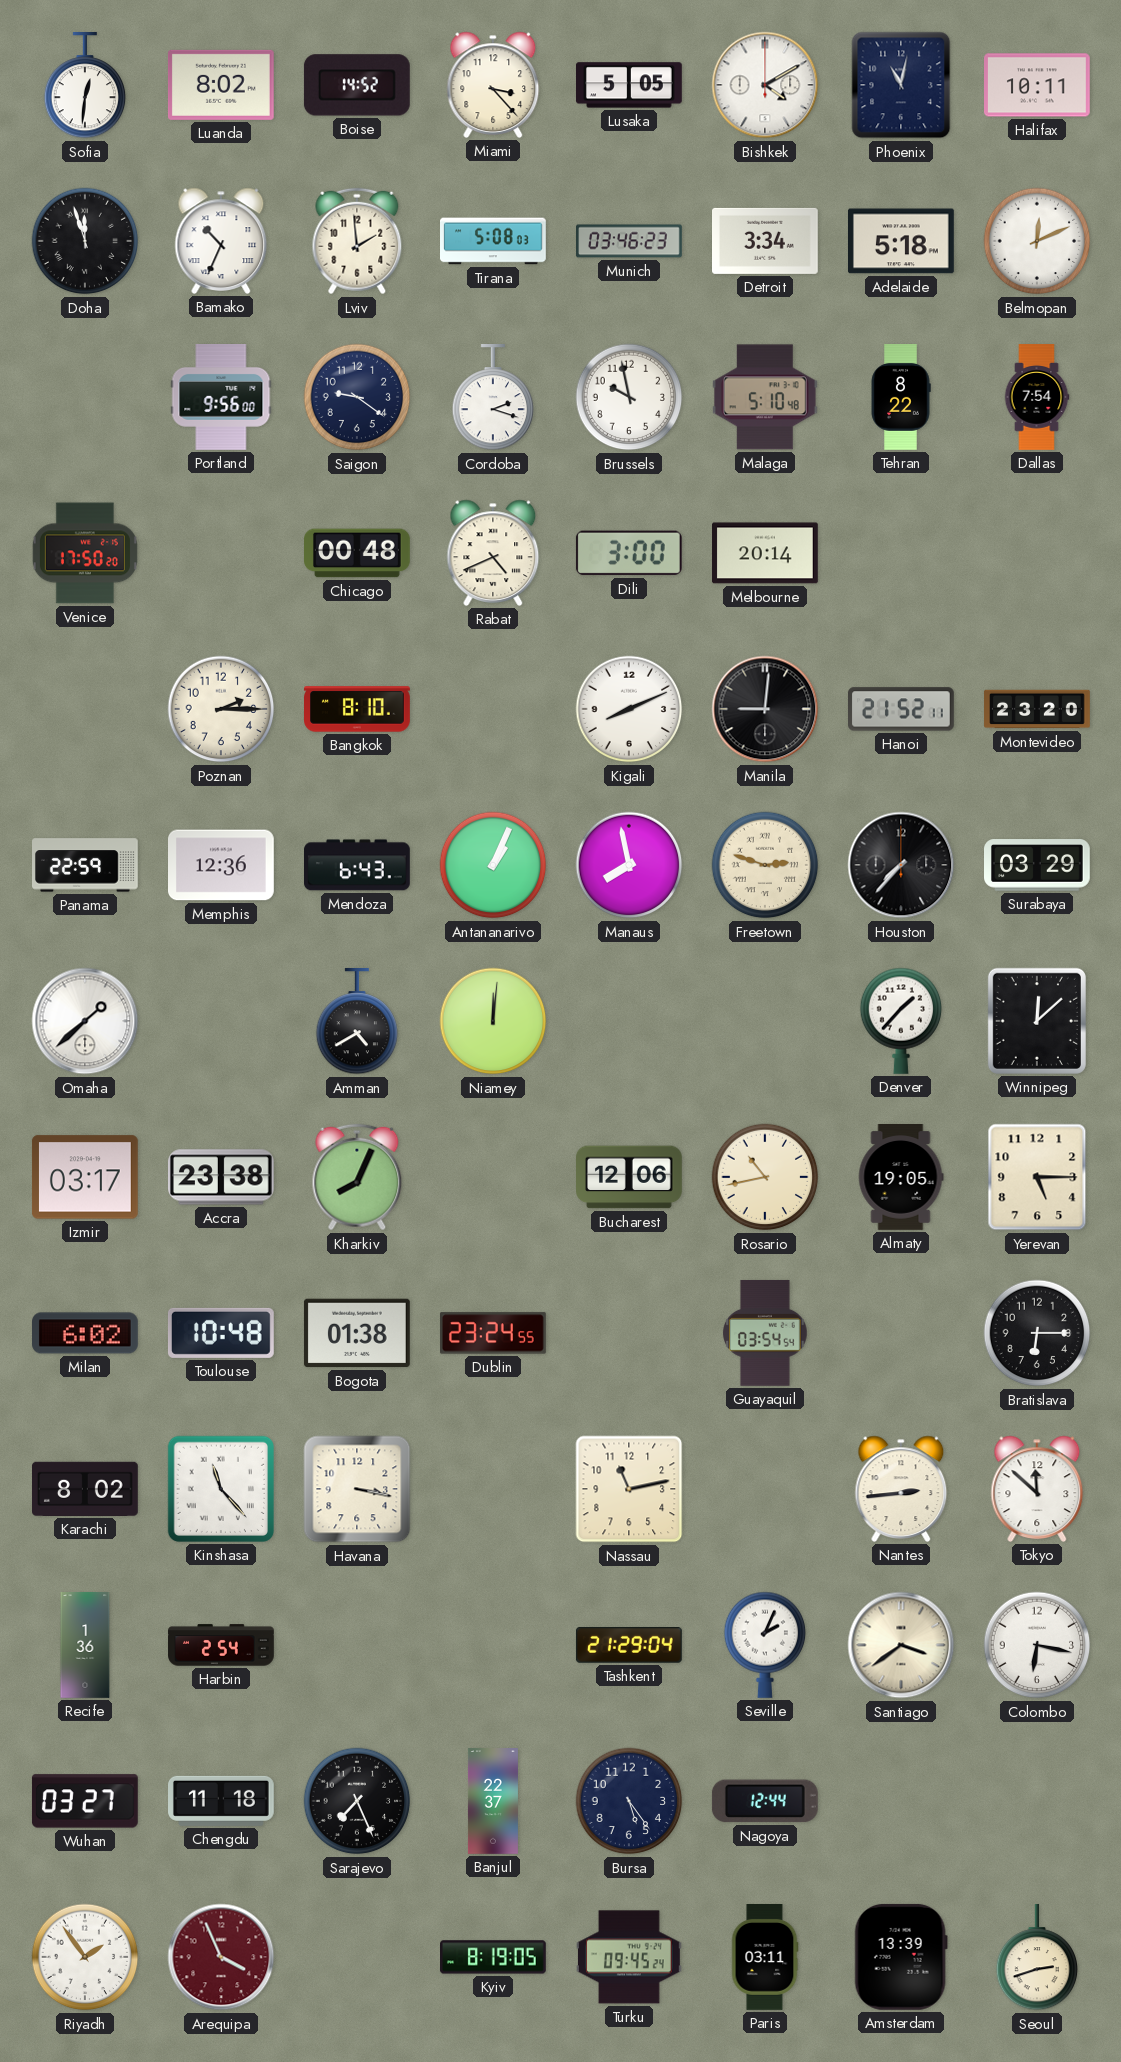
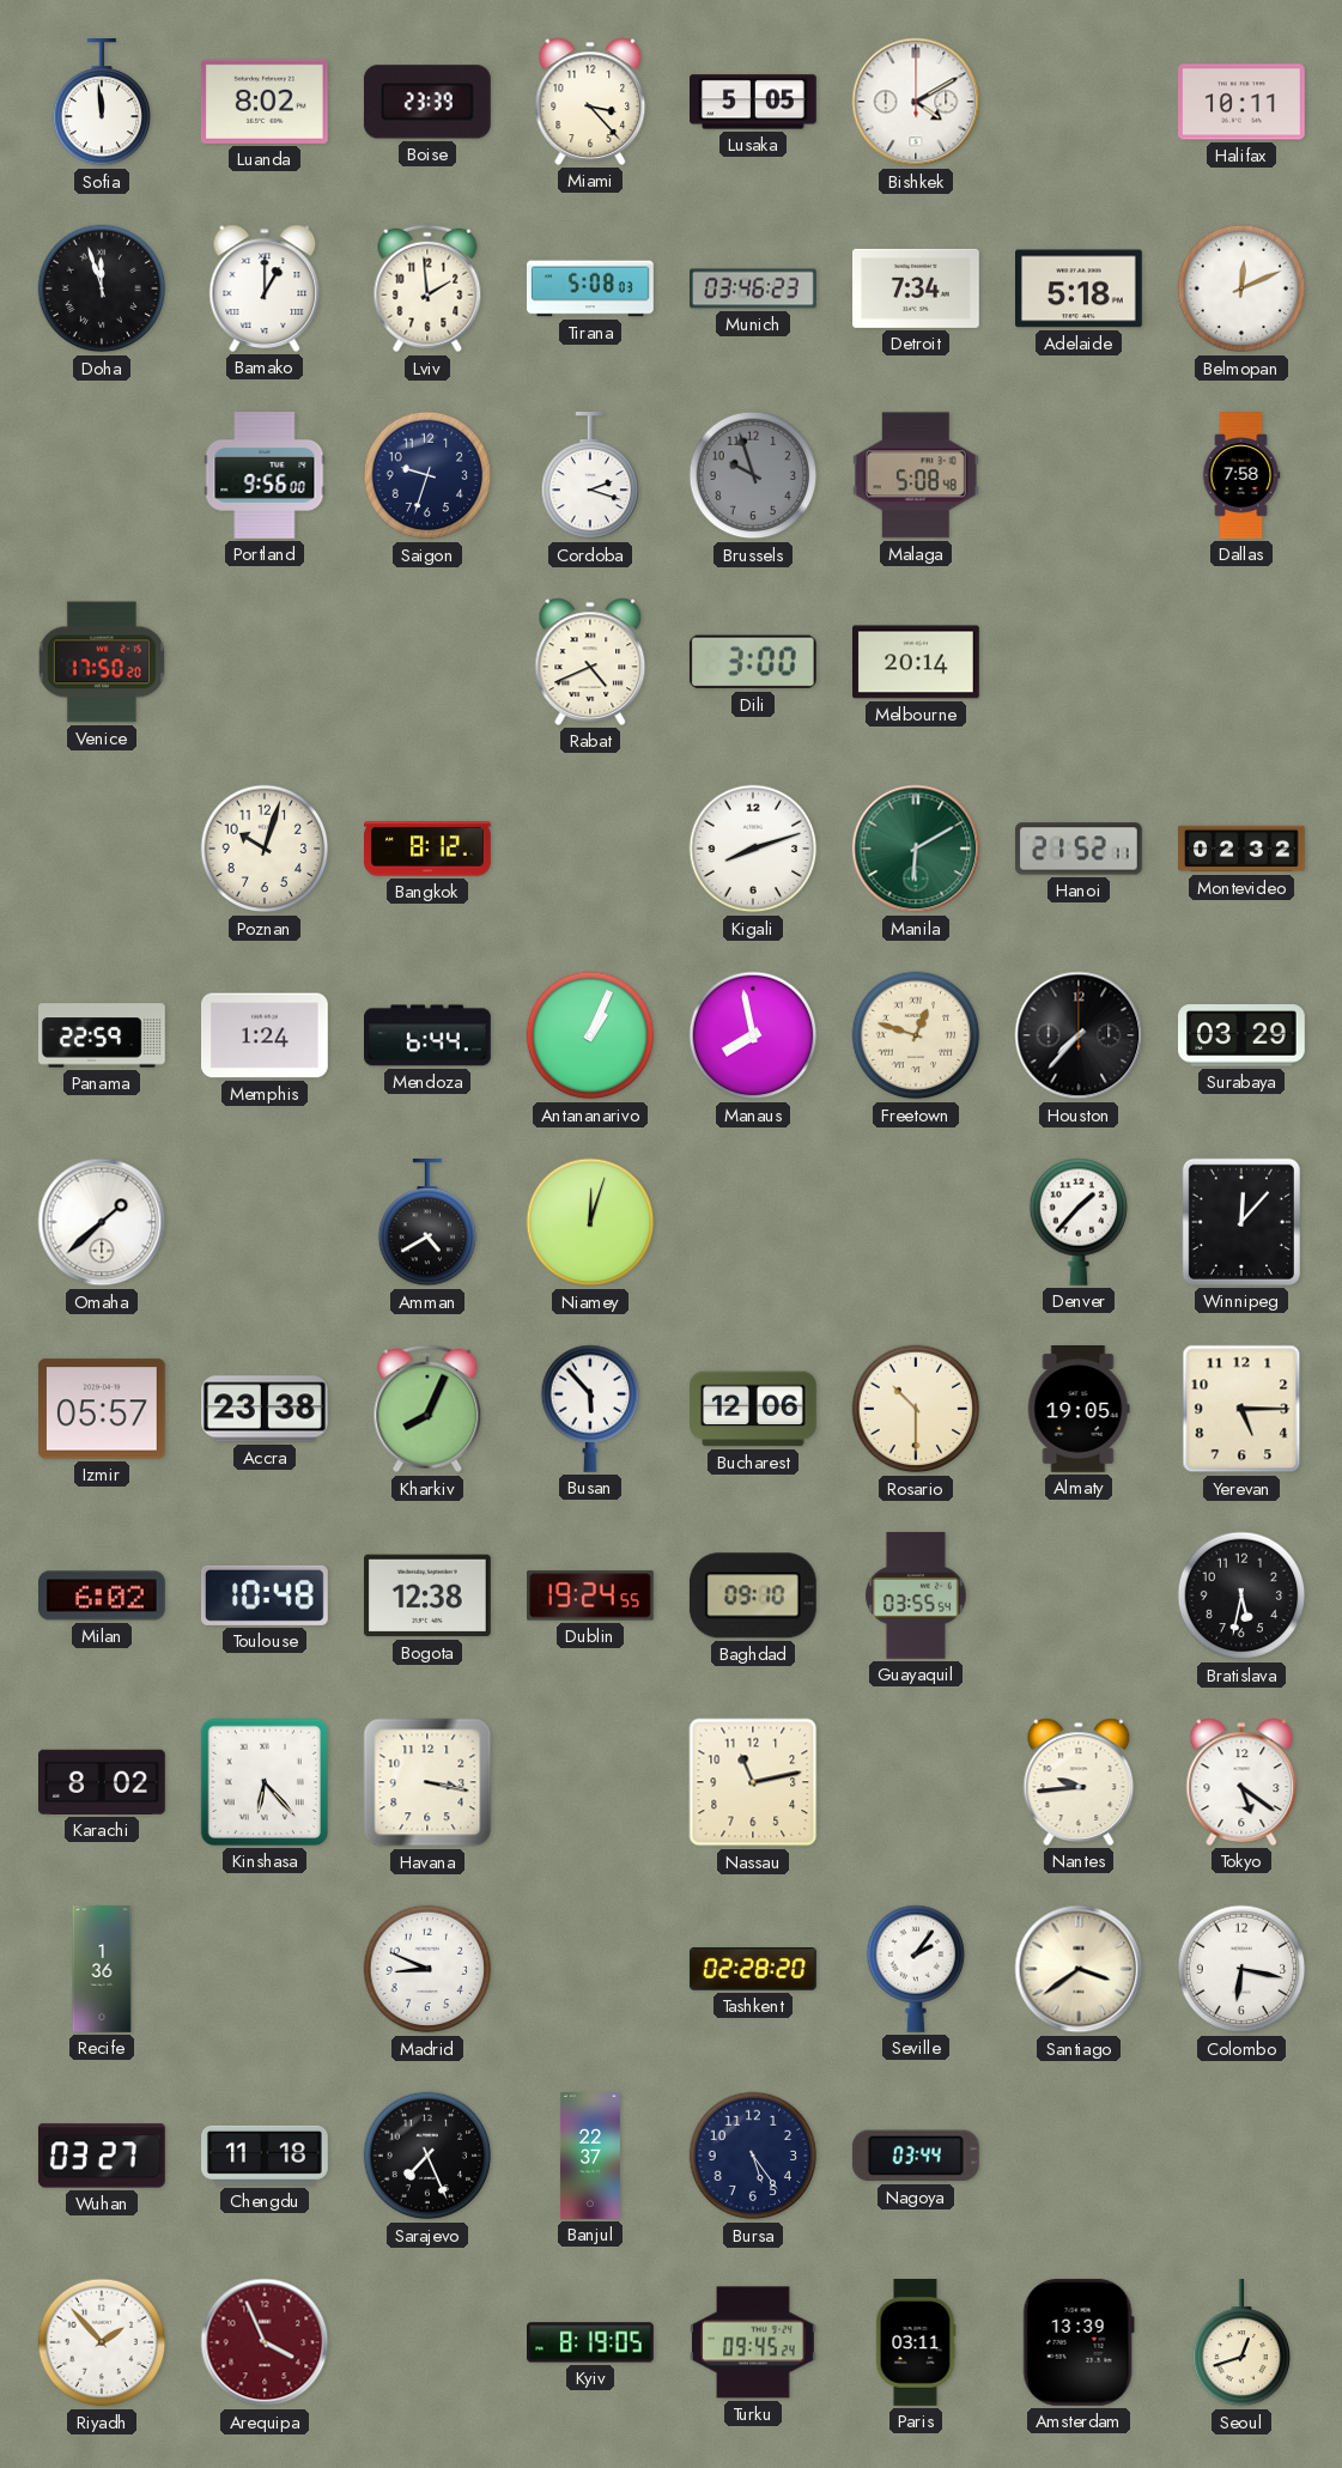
Sofia: 12:31 -> 11:59
Boise: 14:52 -> 23:39
Phoenix: 11:02 -> none
Bamako: 10:34 -> 1:00
Detroit: 3:34 -> 7:34
Saigon: 9:21 -> 9:33
Brussels: 9:58 -> 9:57
Brussels dial: white -> grey
Malaga: 5:10 -> 5:08
Tehran: 8:22 -> none
Dallas: 7:54 -> 7:58
Chicago: 00:48 -> none
Poznan: 2:15 -> 10:03
Bangkok: 8:10 -> 8:12
Kigali: 8:11 -> 8:12
Manila: 9:01 -> 6:10
Manila dial: black -> green
Montevideo: 23:20 -> 02:32
Memphis: 12:36 -> 1:24
Mendoza: 6:43 -> 6:44
Freetown: 2:48 -> 12:48
Niamey: 12:01 -> 12:03
Winnipeg: 12:08 -> 12:07
Izmir: 03:17 -> 05:57
Busan: none -> 5:53
Rosario: 10:43 -> 10:30
Bogota: 01:38 -> 12:38
Dublin: 23:24 -> 19:24
Baghdad: none -> 09:10
Guayaquil: 03:54 -> 03:55
Bratislava: 6:15 -> 5:32
Kinshasa: 11:23 -> 6:23
Nantes: 2:44 -> 9:44
Tokyo: 11:52 -> 5:21
Harbin: 2:54 -> none
Madrid: none -> 8:49
Tashkent: 21:29 -> 02:28
Seville: 2:04 -> 2:06
Nagoya: 12:44 -> 03:44
Riyadh: 1:54 -> 1:53
Seoul: 2:42 -> 12:42
